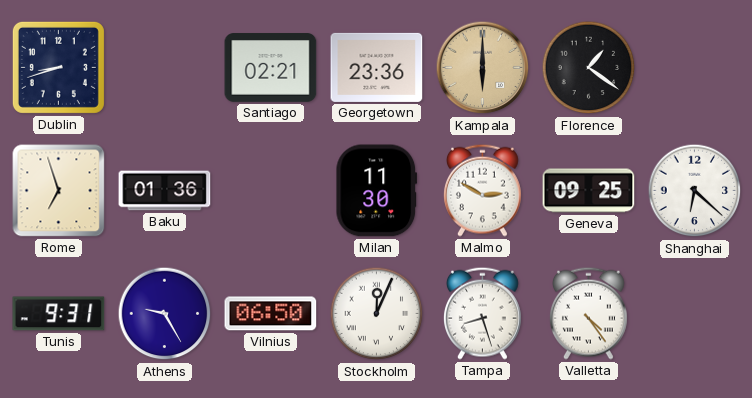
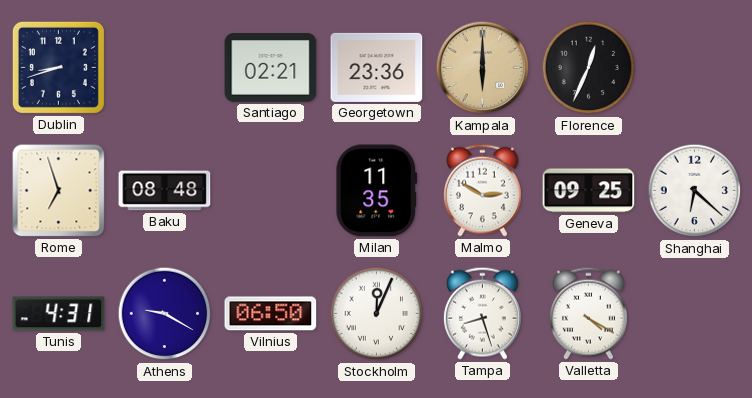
Florence: 1:21 -> 12:34
Baku: 01:36 -> 08:48
Milan: 11:30 -> 11:35
Tunis: 9:31 -> 4:31
Athens: 9:25 -> 9:20
Valletta: 4:24 -> 4:20
